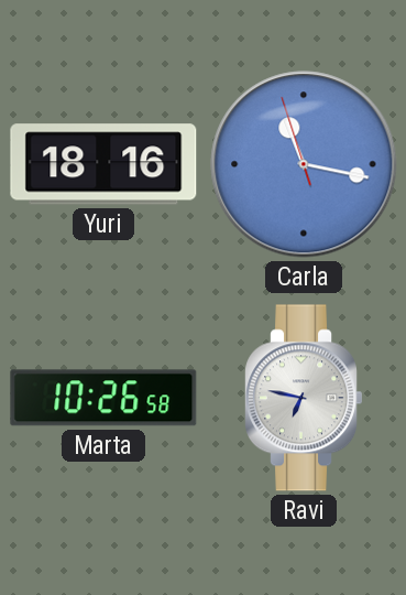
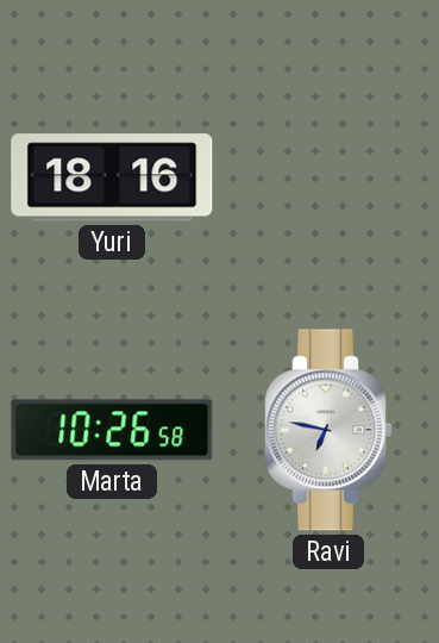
Carla: 11:16 -> none
